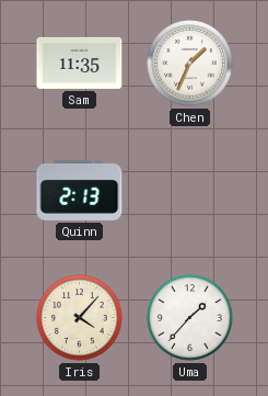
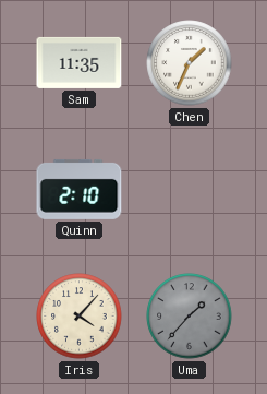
Quinn: 2:13 -> 2:10
Uma dial: white -> grey
